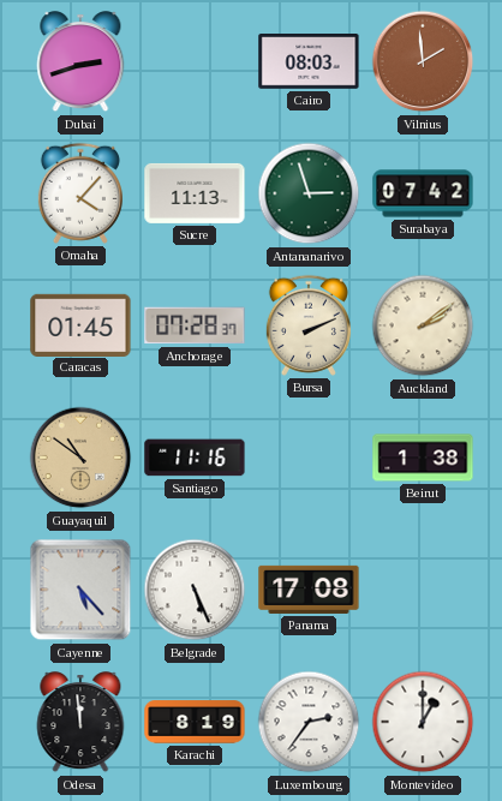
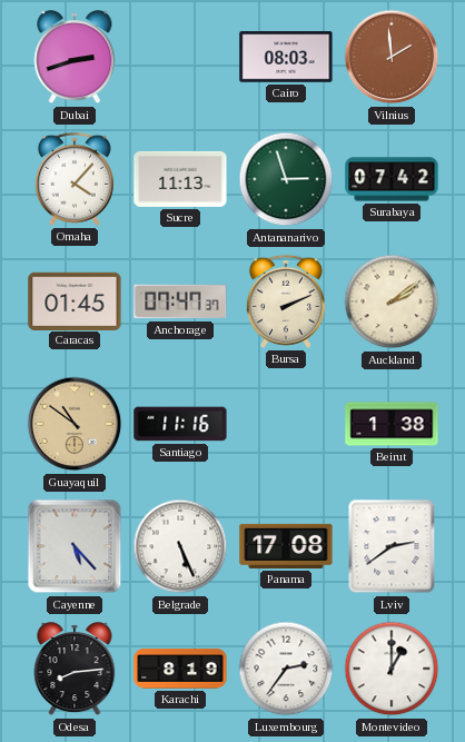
Anchorage: 07:28 -> 07:47
Lviv: none -> 2:39
Odesa: 11:59 -> 8:14
